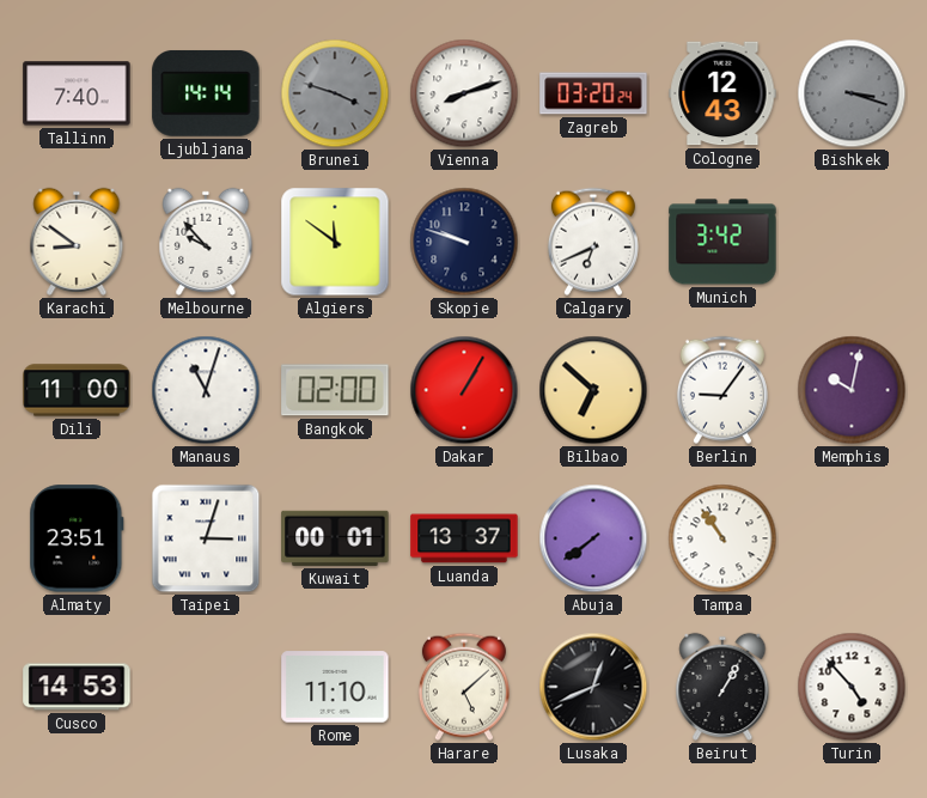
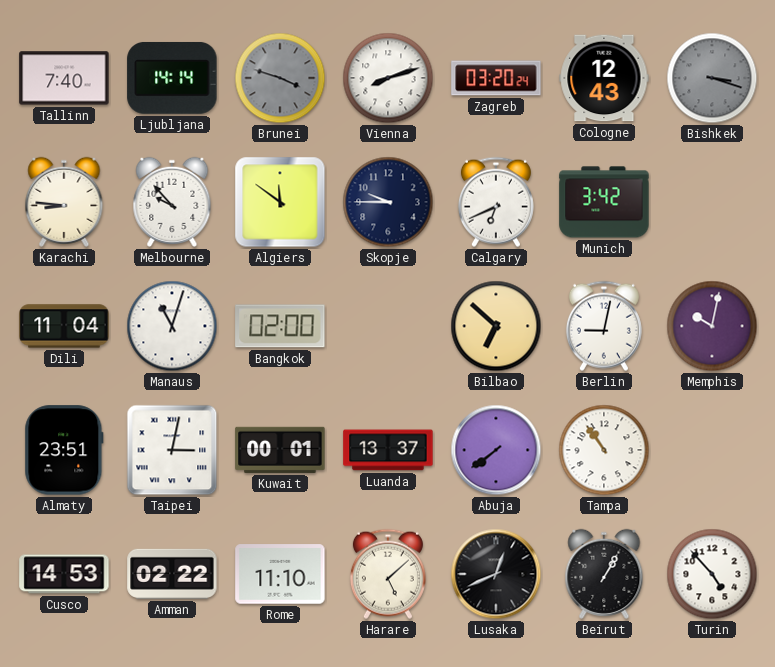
Karachi: 8:51 -> 8:46
Skopje: 9:48 -> 9:45
Dili: 11:00 -> 11:04
Dakar: 1:05 -> none
Berlin: 9:06 -> 9:02
Taipei: 3:03 -> 3:02
Amman: none -> 02:22
